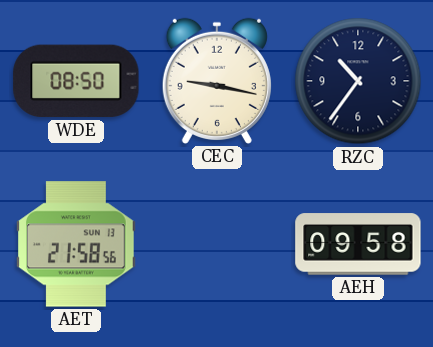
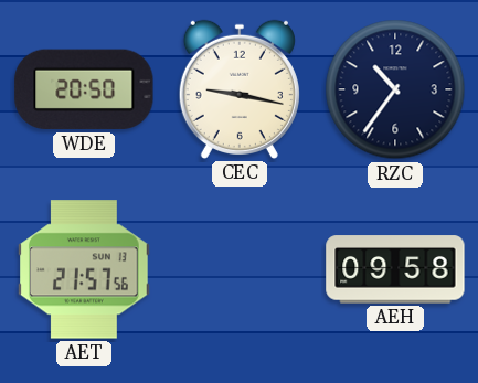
WDE: 08:50 -> 20:50
AET: 21:58 -> 21:57
